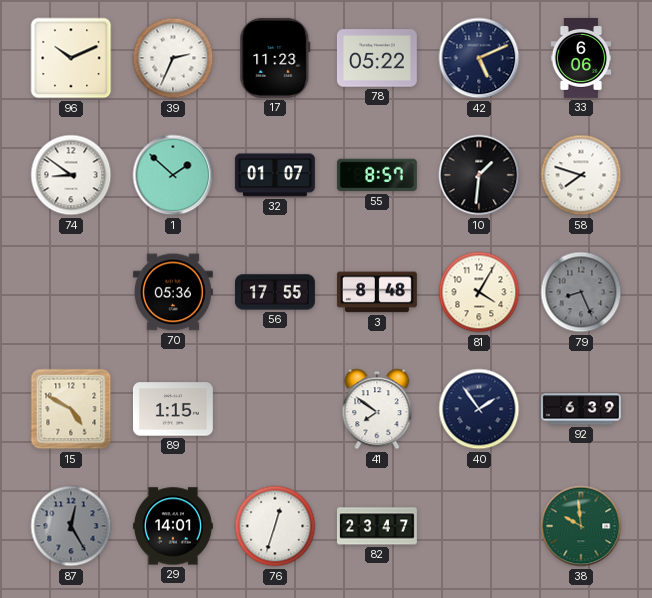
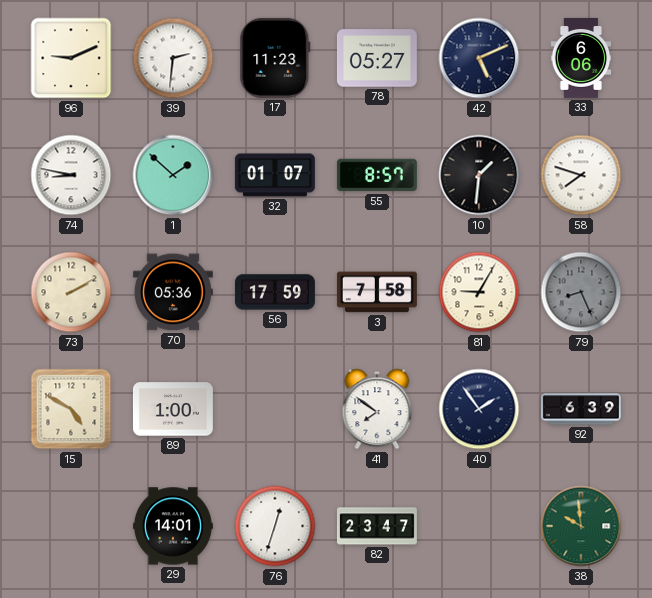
96: 10:11 -> 9:11
39: 2:34 -> 2:31
78: 05:22 -> 05:27
74: 8:51 -> 8:47
73: none -> 2:10
56: 17:55 -> 17:59
3: 8:48 -> 7:58
81: 4:05 -> 9:05
89: 1:15 -> 1:00
87: 12:25 -> none
